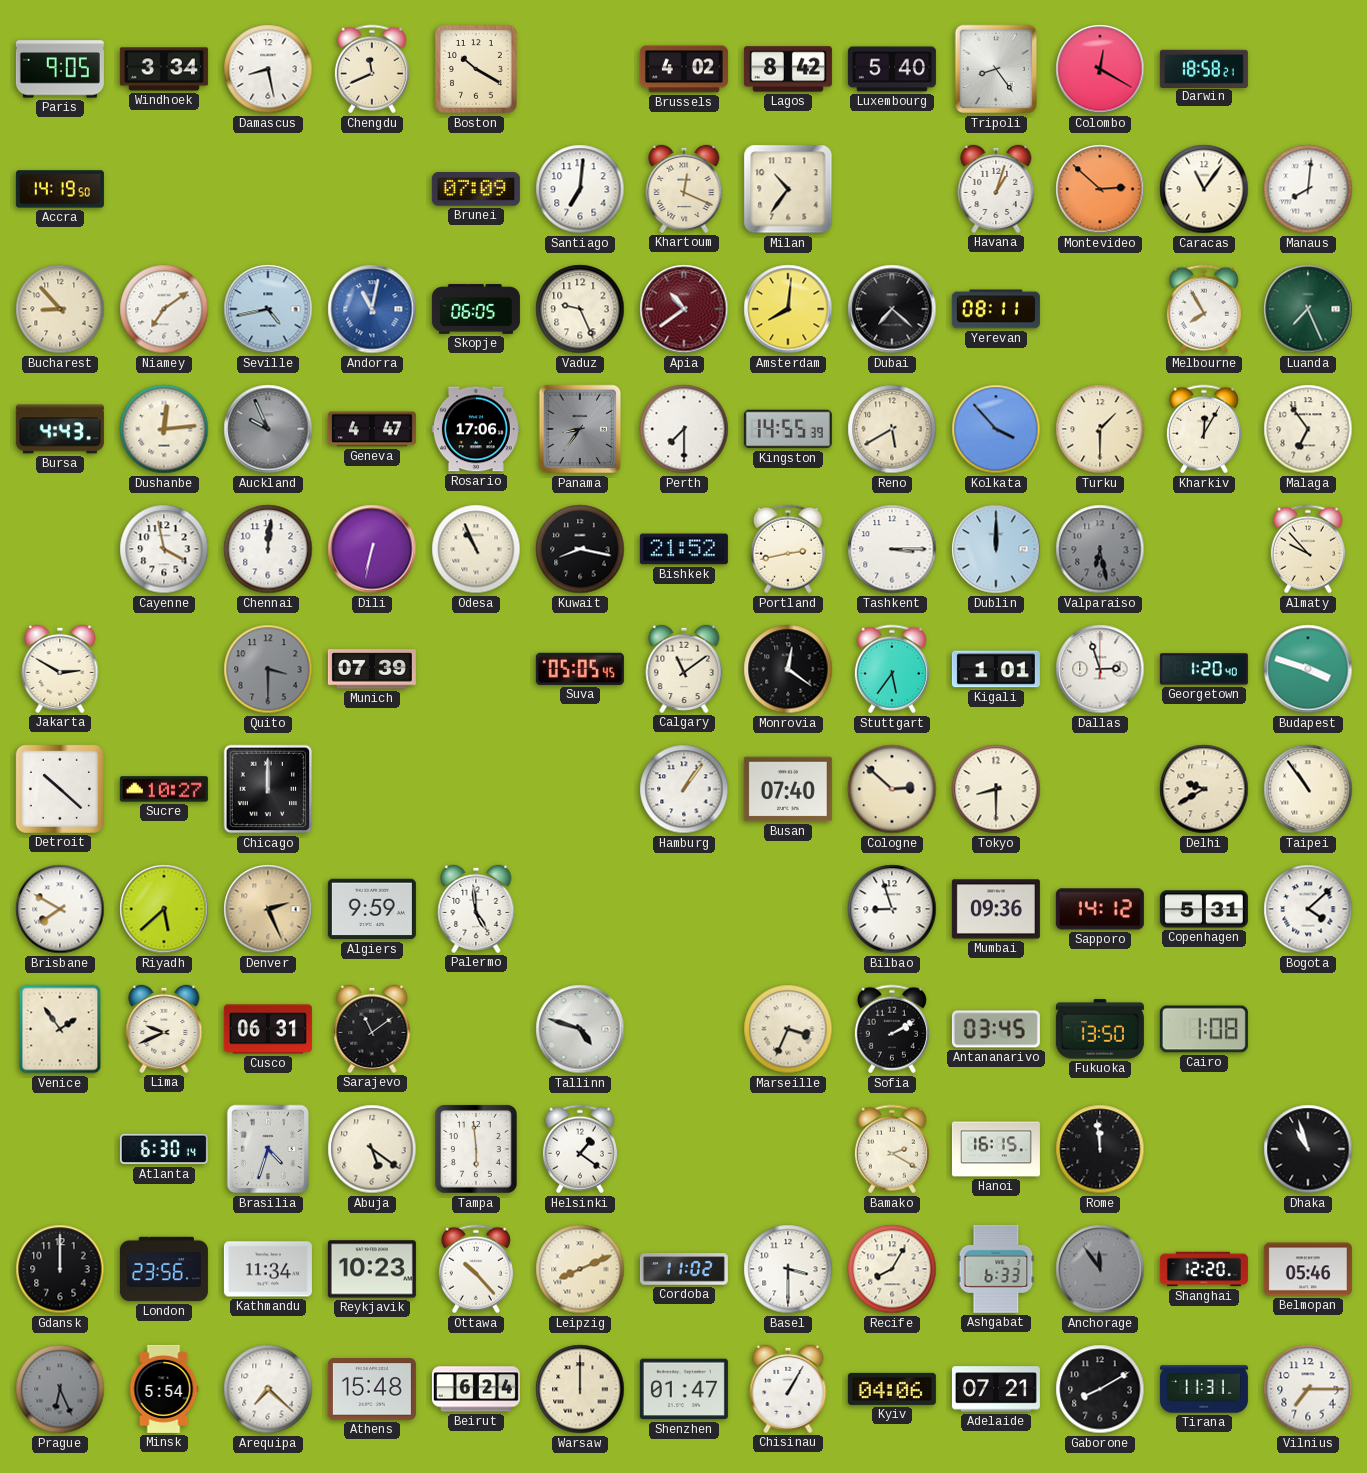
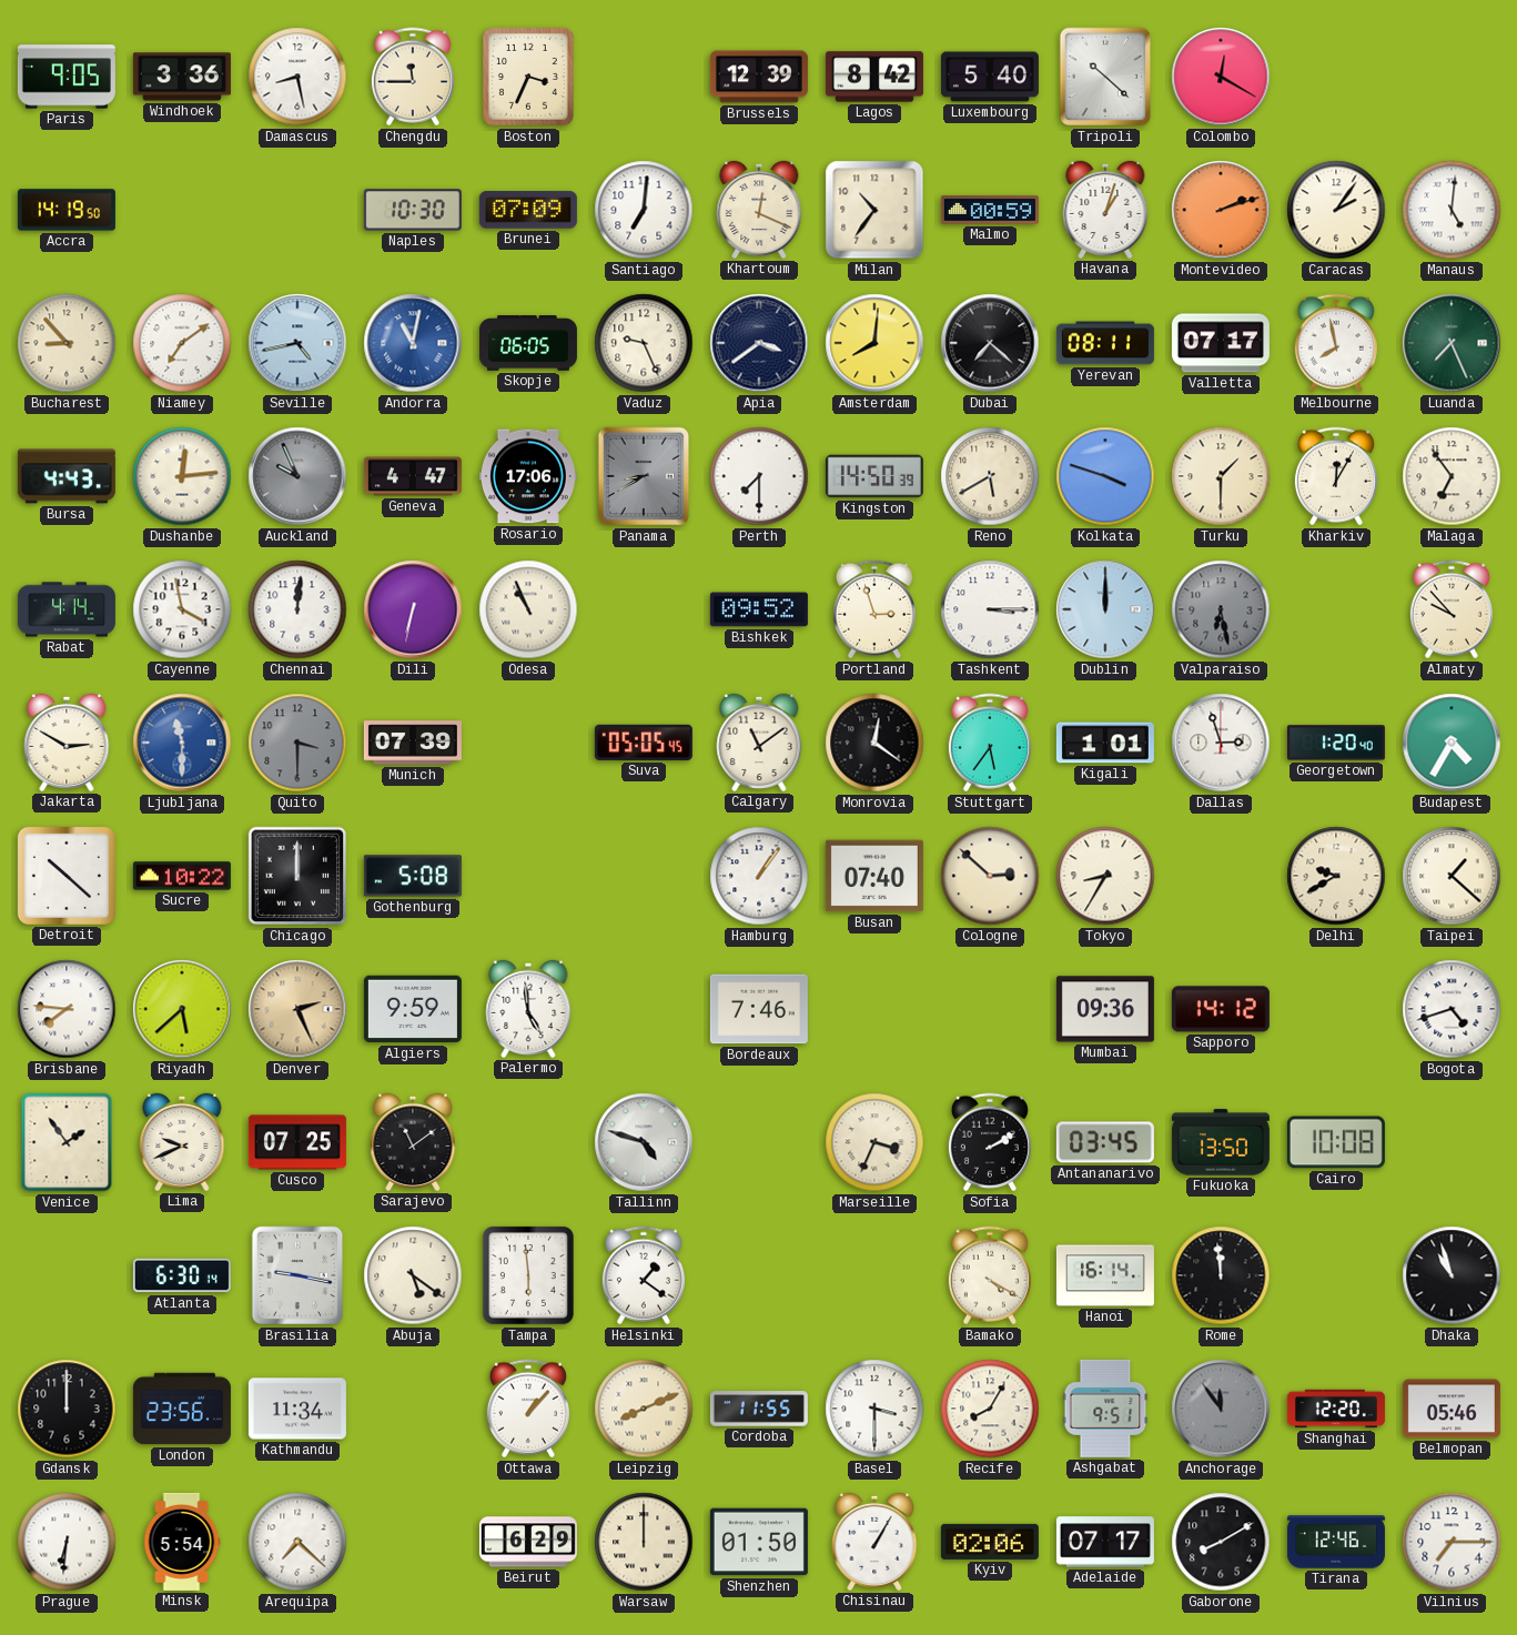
Windhoek: 3:34 -> 3:36
Chengdu: 11:41 -> 11:45
Boston: 10:20 -> 3:34
Brussels: 4:02 -> 12:39
Tripoli: 8:24 -> 10:22
Darwin: 18:58 -> none
Naples: none -> 10:30
Malmo: none -> 00:59
Montevideo: 2:52 -> 2:12
Caracas: 11:06 -> 2:06
Manaus: 8:01 -> 5:01
Apia: 10:39 -> 3:39
Apia dial: burgundy -> navy
Valletta: none -> 07:17
Melbourne: 7:55 -> 7:58
Panama: 8:36 -> 8:40
Kingston: 14:55 -> 14:50
Kolkata: 3:53 -> 3:48
Rabat: none -> 4:14
Kuwait: 8:17 -> none
Bishkek: 21:52 -> 09:52
Portland: 2:43 -> 2:57
Ljubljana: none -> 11:30
Budapest: 3:48 -> 4:35
Sucre: 10:27 -> 10:22
Gothenburg: none -> 5:08
Tokyo: 8:30 -> 8:35
Taipei: 10:54 -> 1:22
Brisbane: 7:50 -> 7:46
Bordeaux: none -> 7:46
Bilbao: 8:57 -> none
Copenhagen: 5:31 -> none
Bogota: 4:08 -> 4:42
Cusco: 06:31 -> 07:25
Cairo: 1:08 -> 10:08
Brasilia: 4:33 -> 9:17
Bamako: 2:20 -> 4:20
Hanoi: 16:15 -> 16:14
Reykjavik: 10:23 -> none
Ottawa: 10:23 -> 1:07
Cordoba: 11:02 -> 11:55
Ashgabat: 6:33 -> 9:51
Prague: 6:26 -> 6:31
Prague dial: grey -> white
Athens: 15:48 -> none
Beirut: 6:24 -> 6:29
Shenzhen: 01:47 -> 01:50
Kyiv: 04:06 -> 02:06
Adelaide: 07:21 -> 07:17
Tirana: 11:31 -> 12:46
